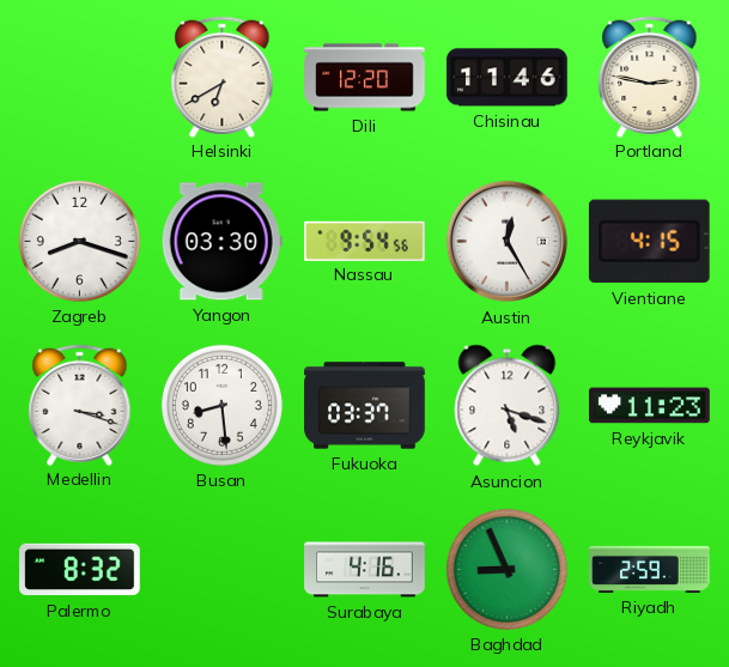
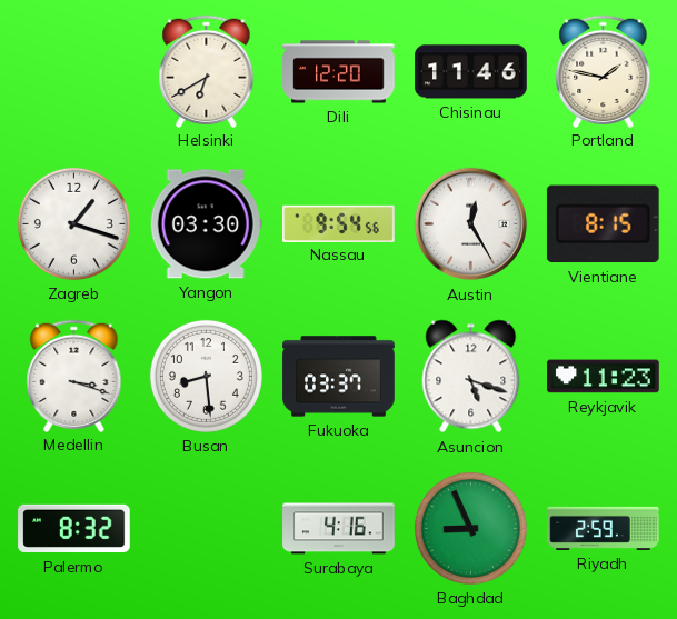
Portland: 2:47 -> 1:47
Zagreb: 8:18 -> 1:18
Vientiane: 4:15 -> 8:15
